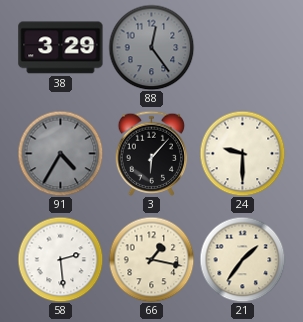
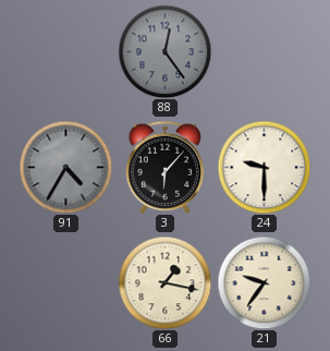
38: 3:29 -> none
58: 2:29 -> none
21: 1:36 -> 9:36
